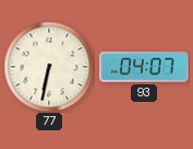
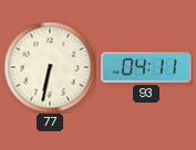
93: 04:07 -> 04:11
